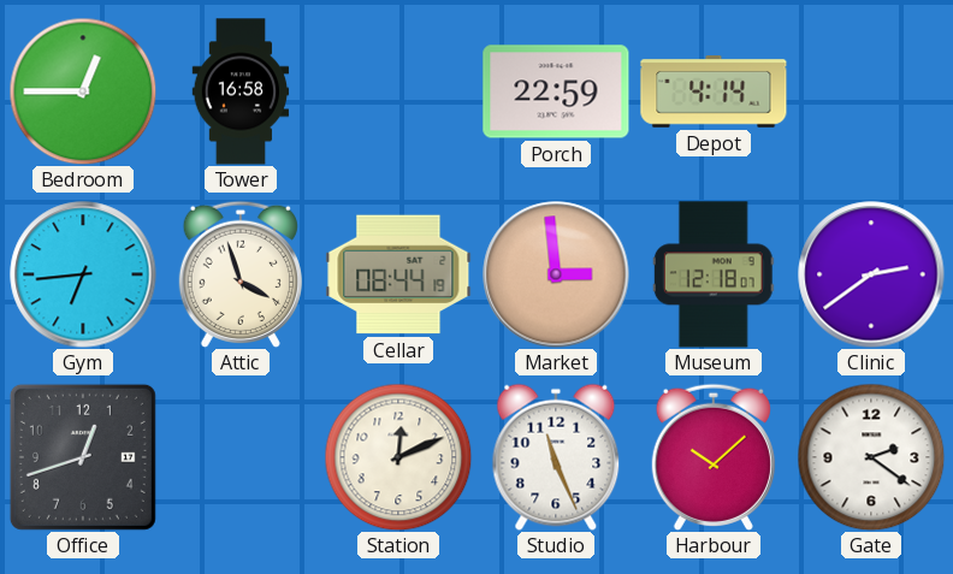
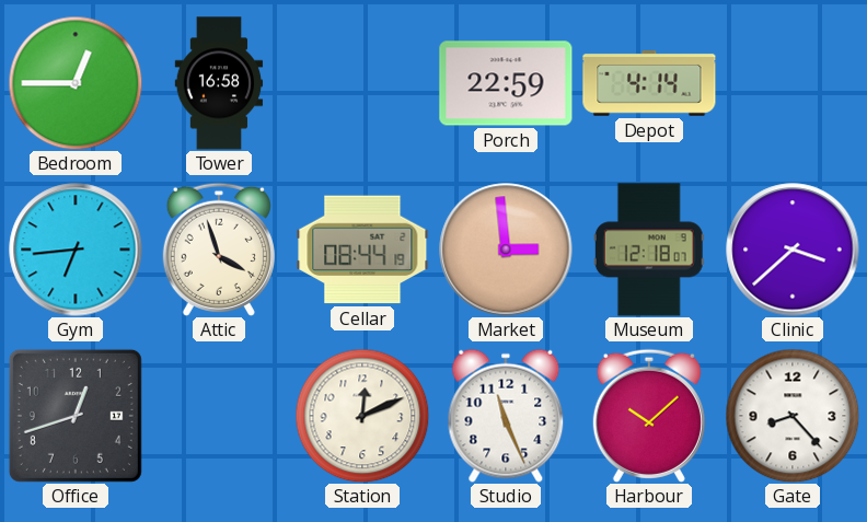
Clinic: 2:39 -> 3:38
Gate: 2:21 -> 8:23
